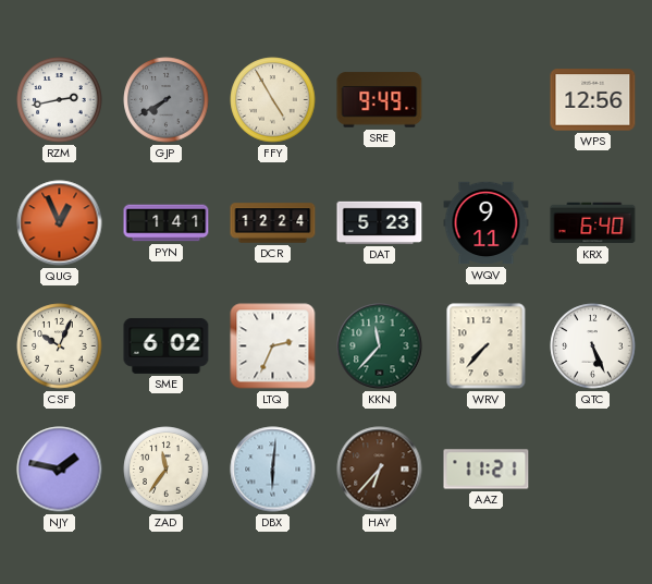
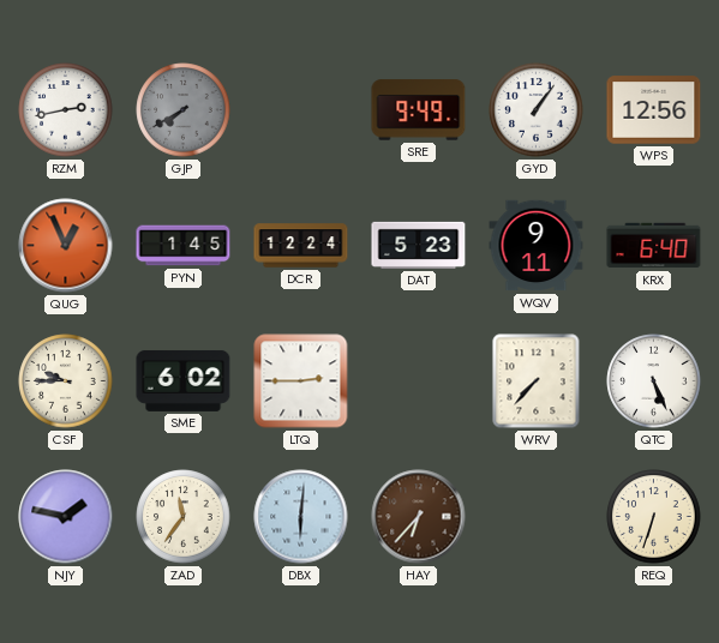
FFY: 4:55 -> none
GYD: none -> 1:06
PYN: 1:41 -> 1:45
CSF: 10:04 -> 9:45
LTQ: 2:34 -> 2:45
KKN: 11:37 -> none
AAZ: 11:21 -> none
REQ: none -> 6:33
